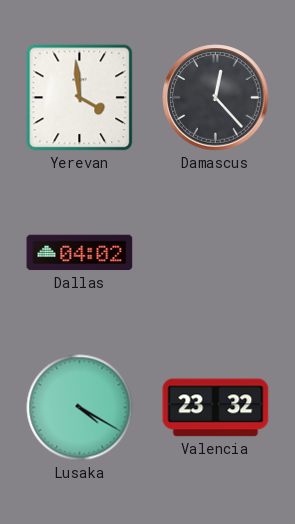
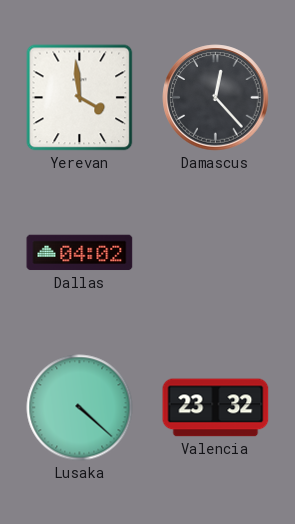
Lusaka: 4:20 -> 4:22
